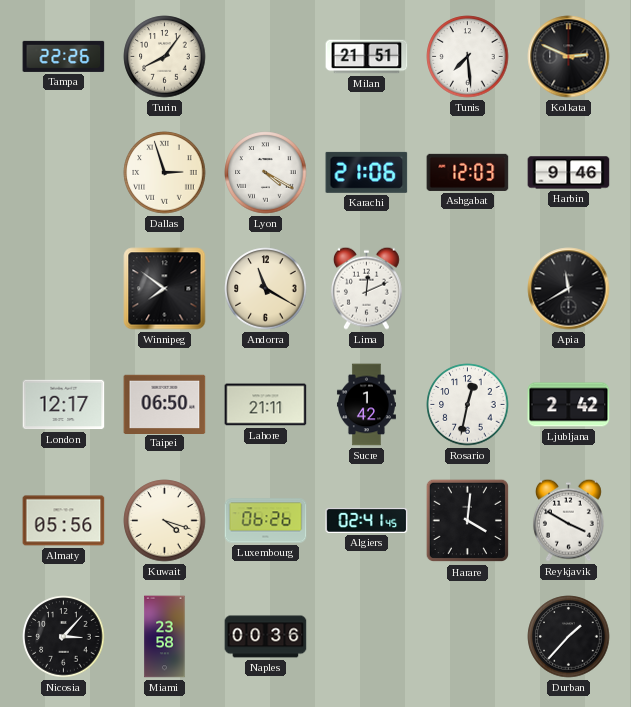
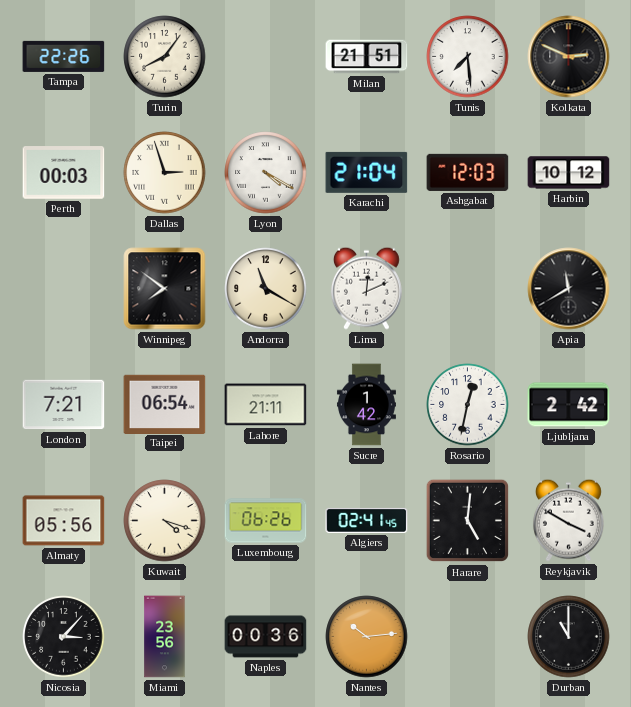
Perth: none -> 00:03
Karachi: 21:06 -> 21:04
Harbin: 9:46 -> 10:12
London: 12:17 -> 7:21
Taipei: 06:50 -> 06:54
Harare: 4:01 -> 5:01
Miami: 23:58 -> 23:56
Nantes: none -> 10:14
Durban: 1:37 -> 11:00
